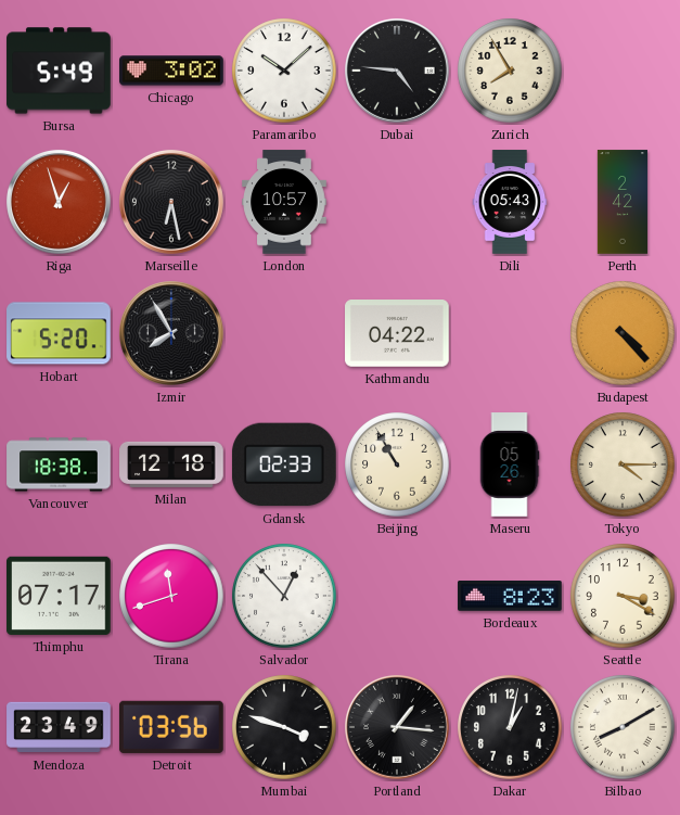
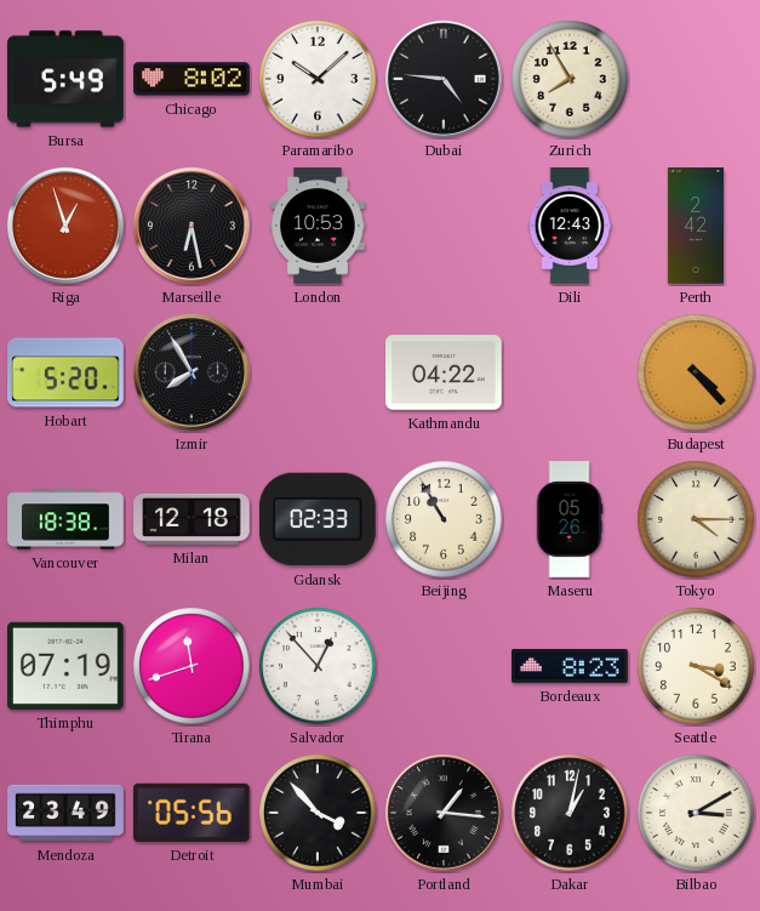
Chicago: 3:02 -> 8:02
London: 10:57 -> 10:53
Dili: 05:43 -> 12:43
Thimphu: 07:17 -> 07:19
Detroit: 03:56 -> 05:56
Mumbai: 3:48 -> 3:53
Bilbao: 8:10 -> 3:10
